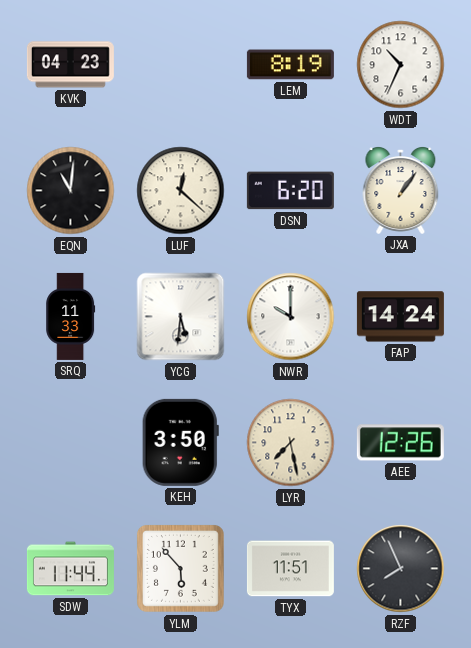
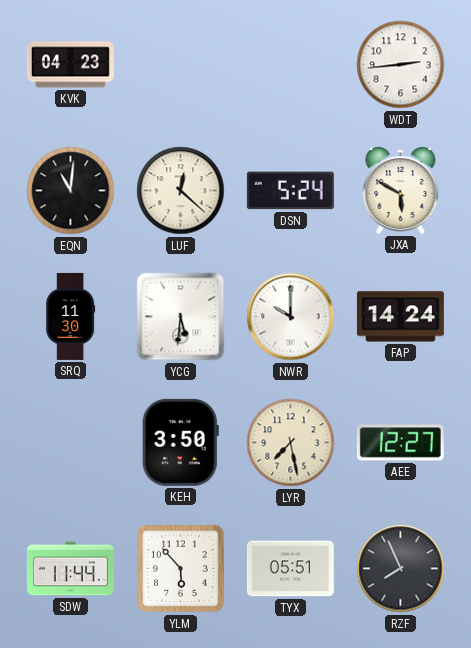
LEM: 8:19 -> none
WDT: 10:34 -> 2:44
DSN: 6:20 -> 5:24
JXA: 1:06 -> 5:50
SRQ: 11:33 -> 11:30
AEE: 12:26 -> 12:27
TYX: 11:51 -> 05:51
